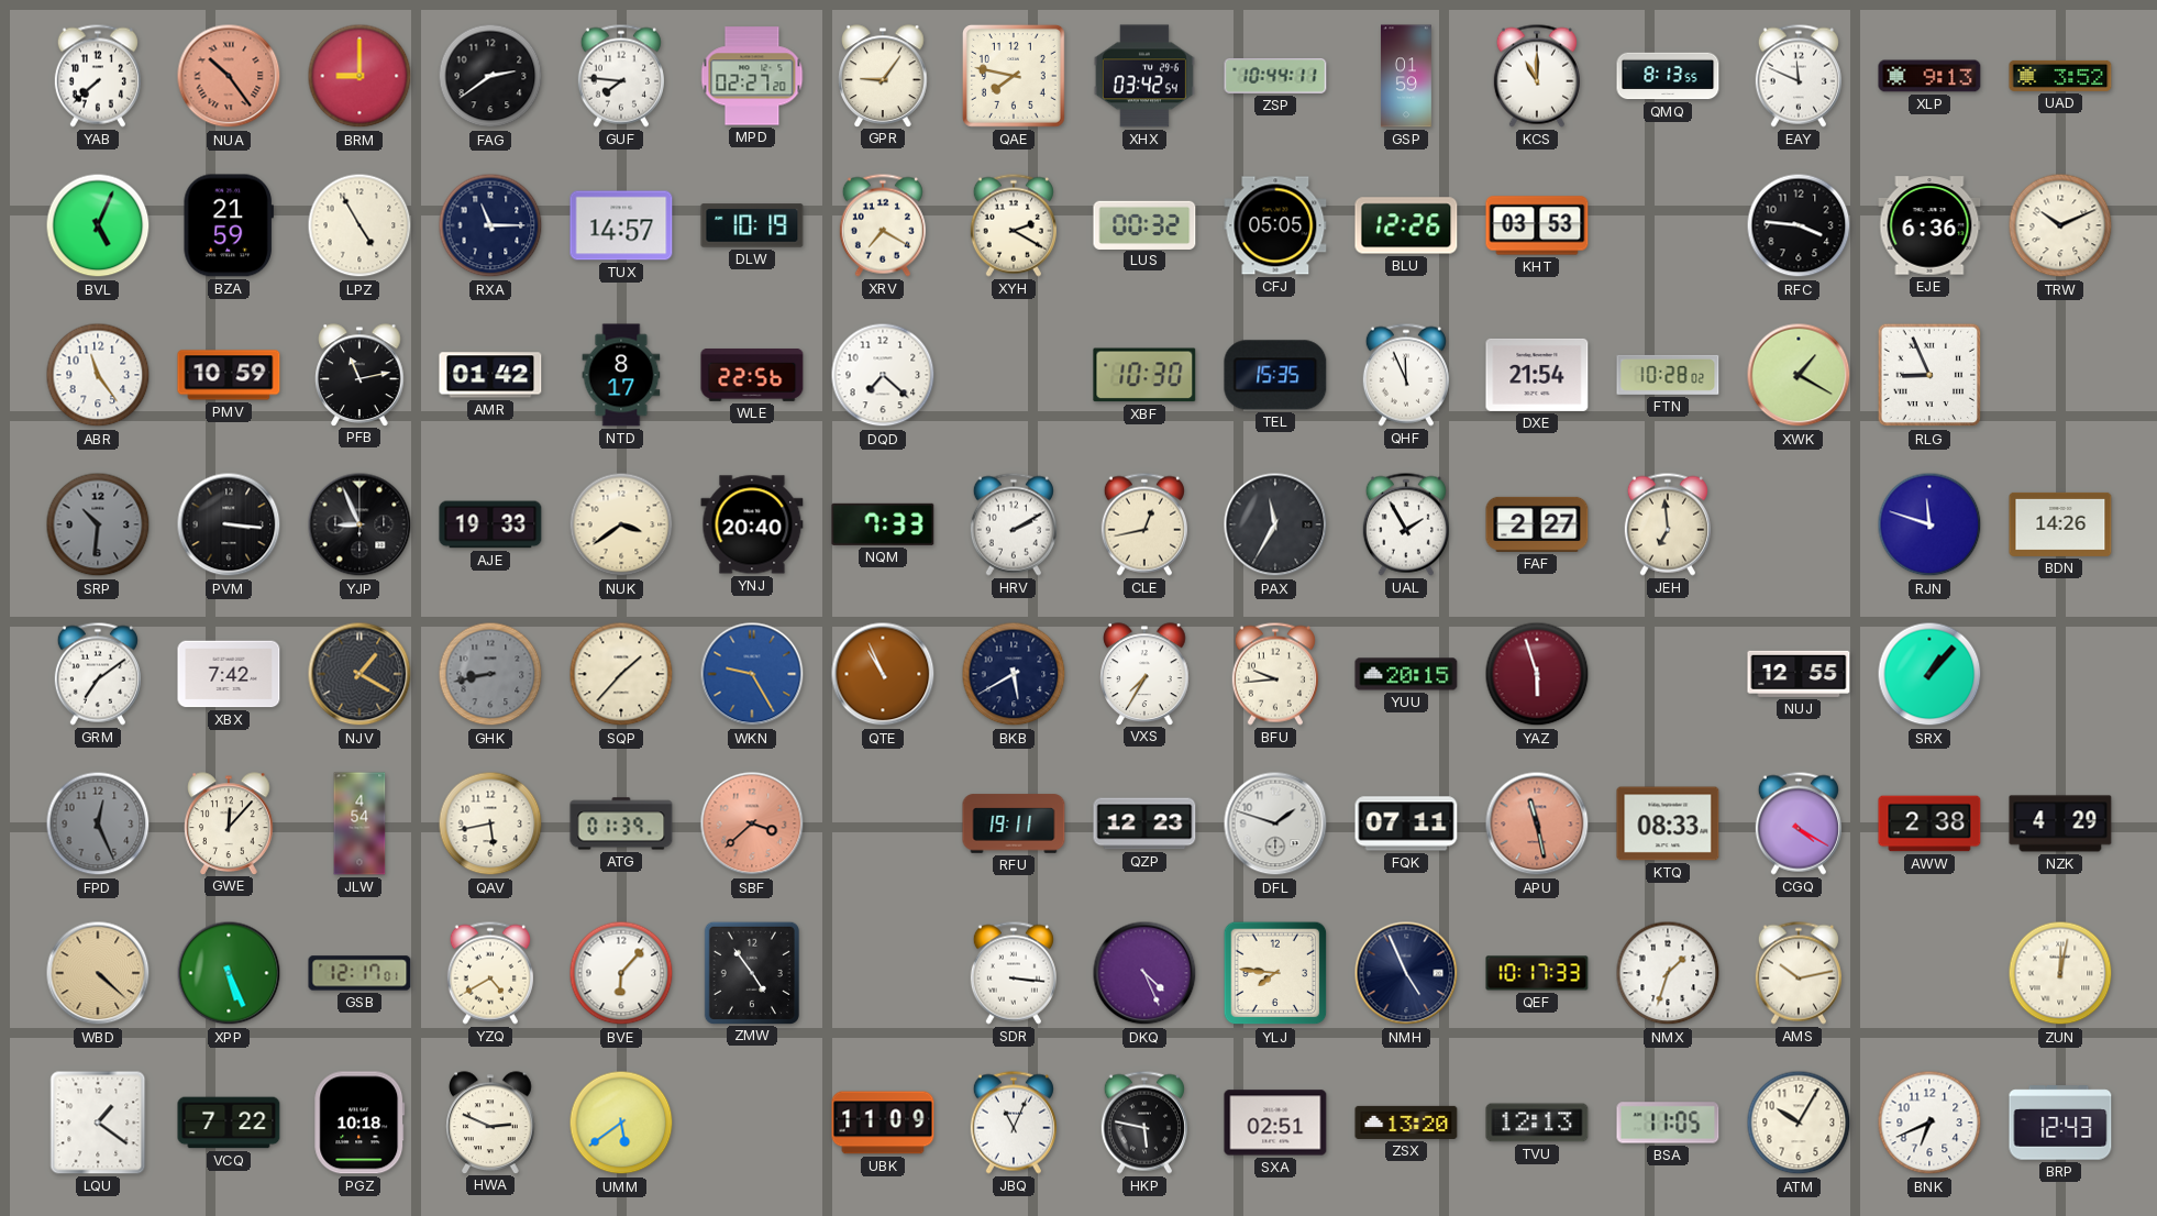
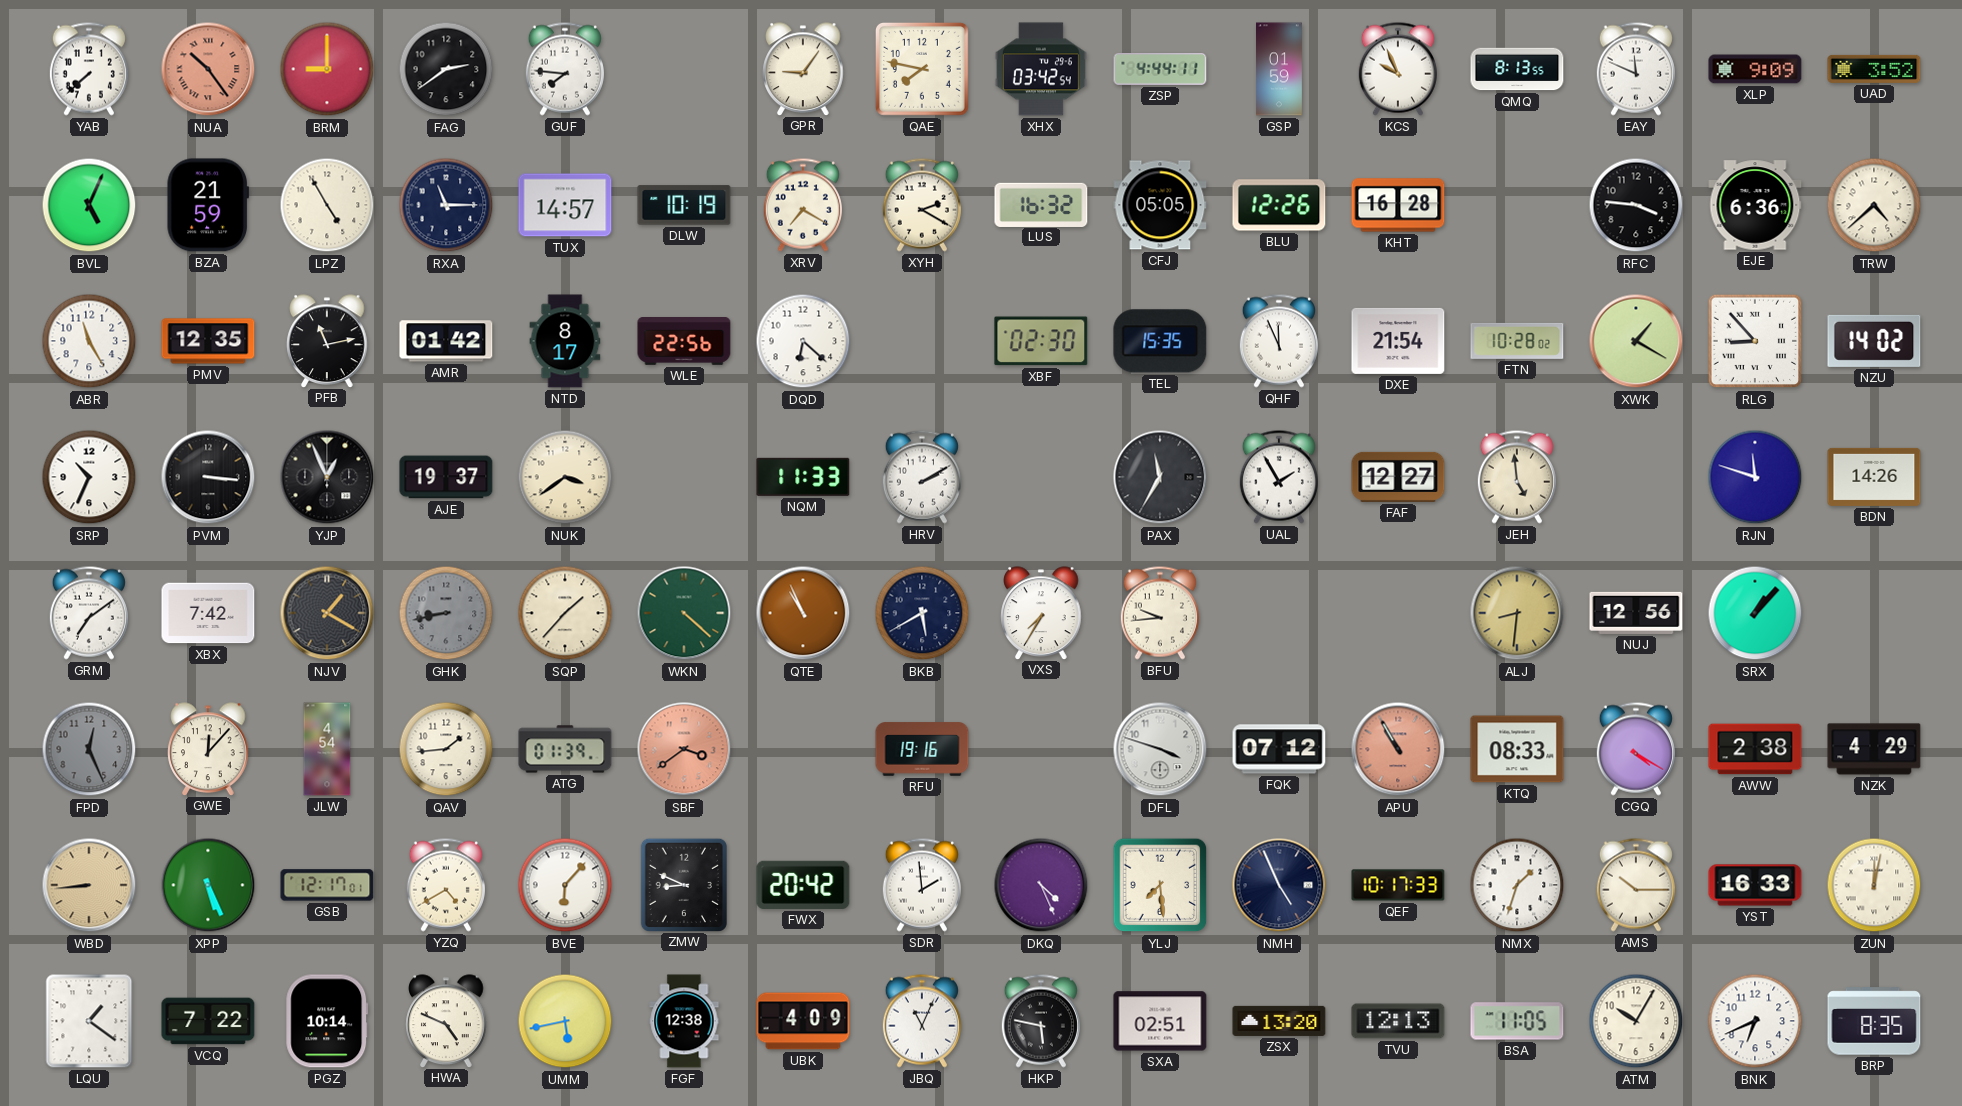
MPD: 02:27 -> none
ZSP: 10:44 -> 4:44
KCS: 11:00 -> 9:56
XLP: 9:13 -> 9:09
LUS: 00:32 -> 16:32
KHT: 03:53 -> 16:28
TRW: 10:11 -> 4:38
ABR: 11:24 -> 11:25
PMV: 10:59 -> 12:35
DQD: 7:22 -> 6:22
XBF: 10:30 -> 02:30
RLG: 8:56 -> 8:53
NZU: none -> 14:02
SRP: 10:31 -> 10:34
SRP dial: grey -> white
YJP: 8:56 -> 12:56
AJE: 19:33 -> 19:37
YNJ: 20:40 -> none
NQM: 7:33 -> 11:33
CLE: 12:43 -> none
FAF: 2:27 -> 12:27
JEH: 6:59 -> 4:59
WKN: 9:25 -> 4:22
WKN dial: blue -> green
YUU: 20:15 -> none
YAZ: 5:57 -> none
ALJ: none -> 8:31
NUJ: 12:55 -> 12:56
QAV: 5:43 -> 1:44
SBF: 3:38 -> 3:39
RFU: 19:11 -> 19:16
QZP: 12:23 -> none
DFL: 1:48 -> 3:48
FQK: 07:11 -> 07:12
APU: 11:28 -> 10:55
WBD: 4:22 -> 8:44
ZMW: 4:54 -> 8:49
FWX: none -> 20:42
SDR: 3:16 -> 1:59
YLJ: 7:46 -> 7:29
AMS: 10:13 -> 10:15
YST: none -> 16:33
PGZ: 10:18 -> 10:14
HWA: 2:49 -> 4:49
UMM: 5:39 -> 5:43
FGF: none -> 12:38
UBK: 11:09 -> 4:09
BRP: 12:43 -> 8:35
